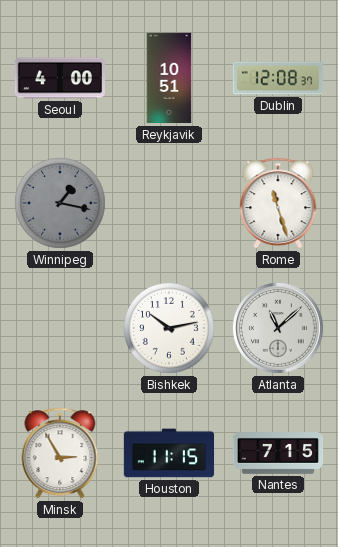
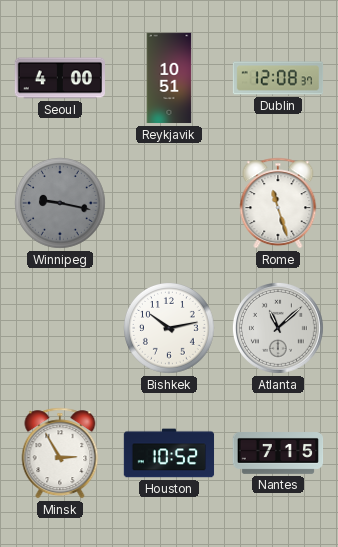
Winnipeg: 1:17 -> 9:17
Houston: 11:15 -> 10:52
